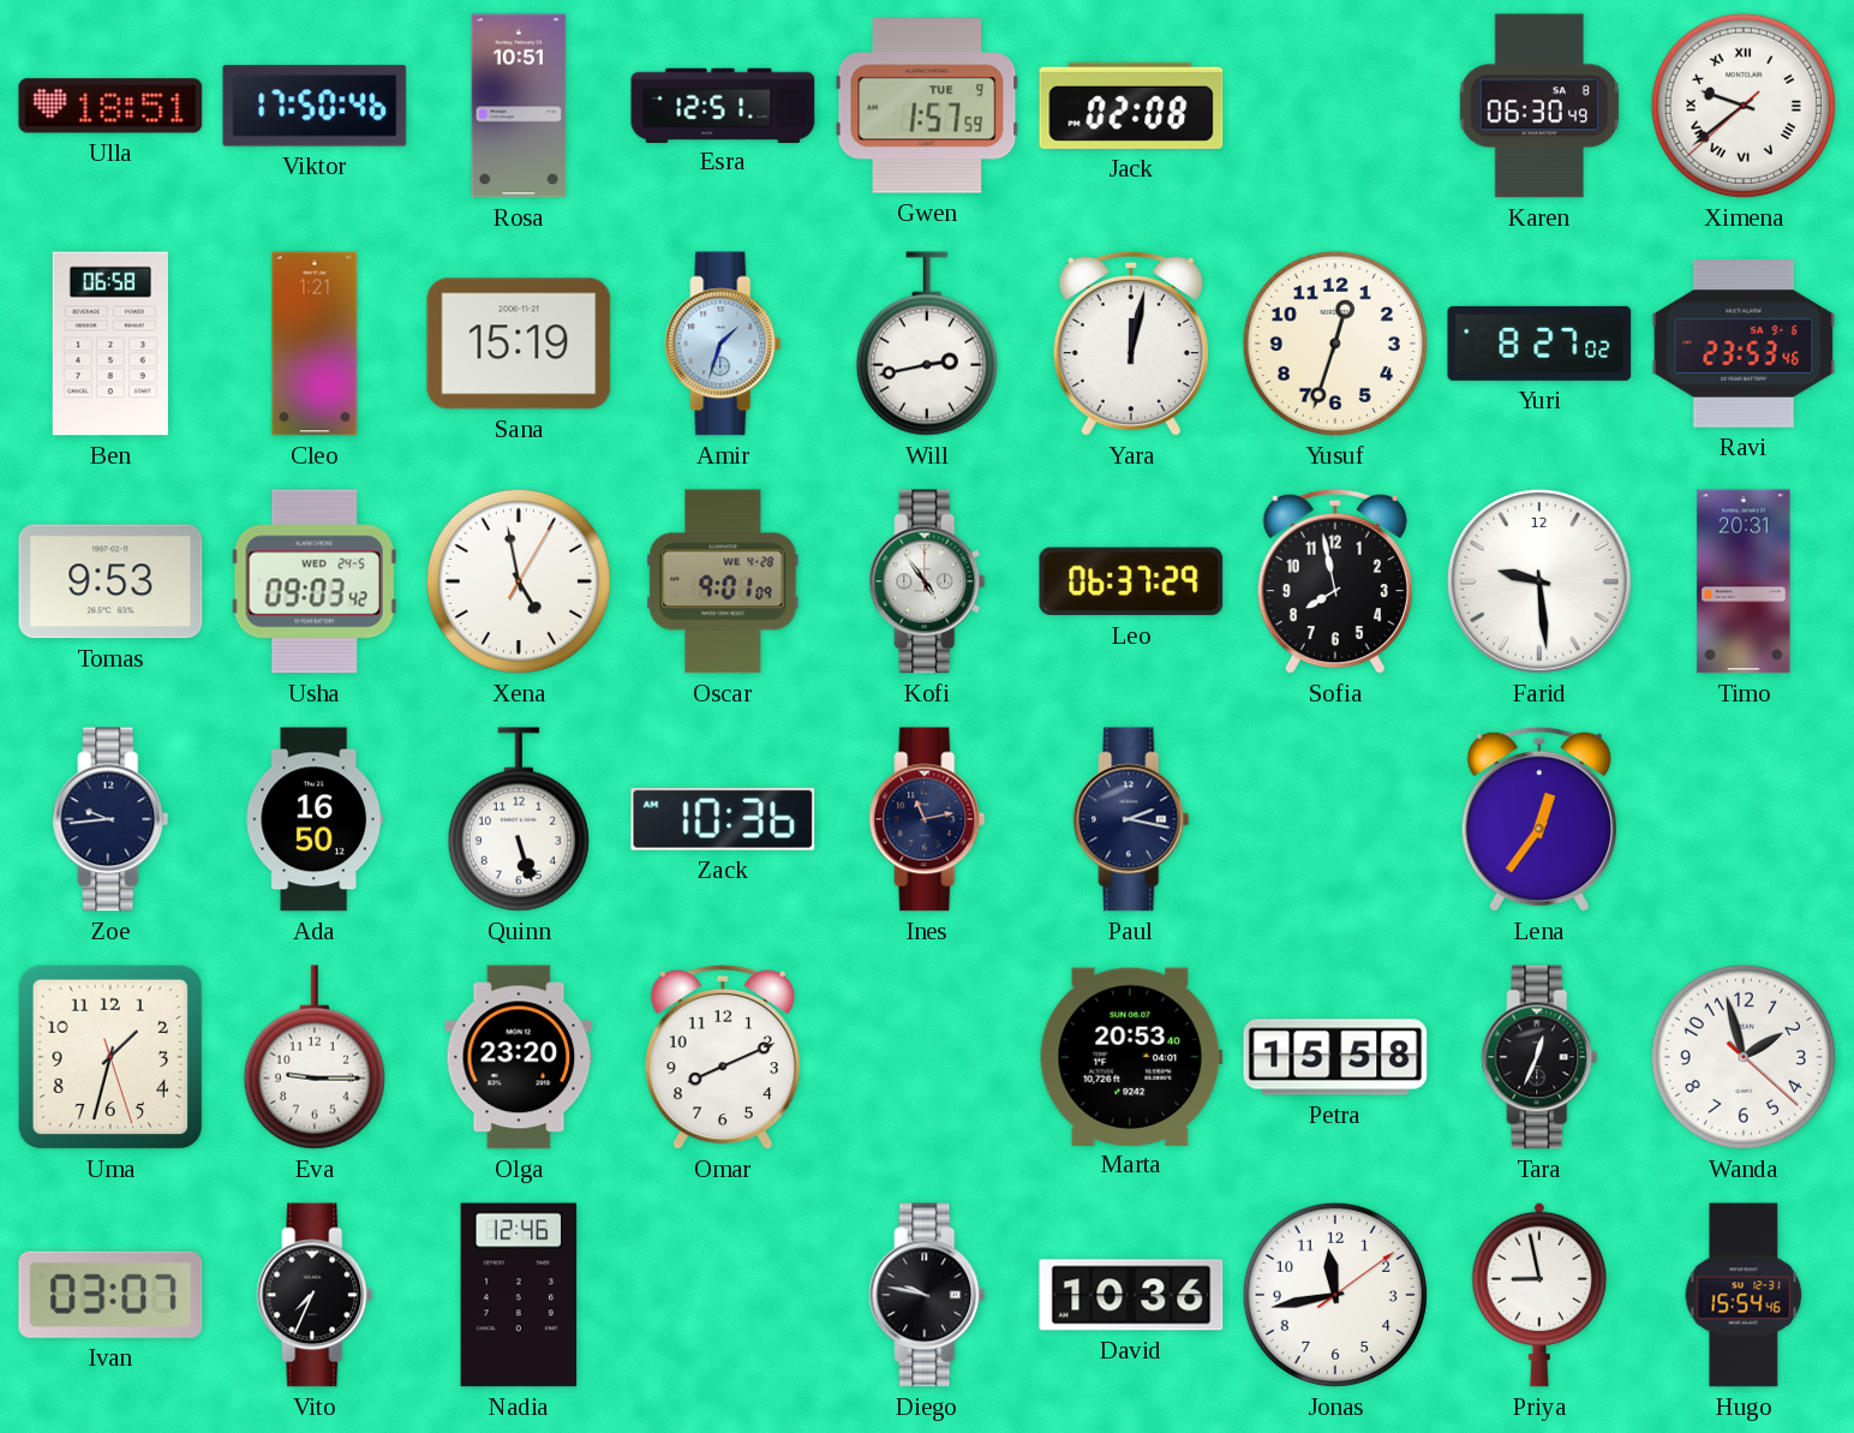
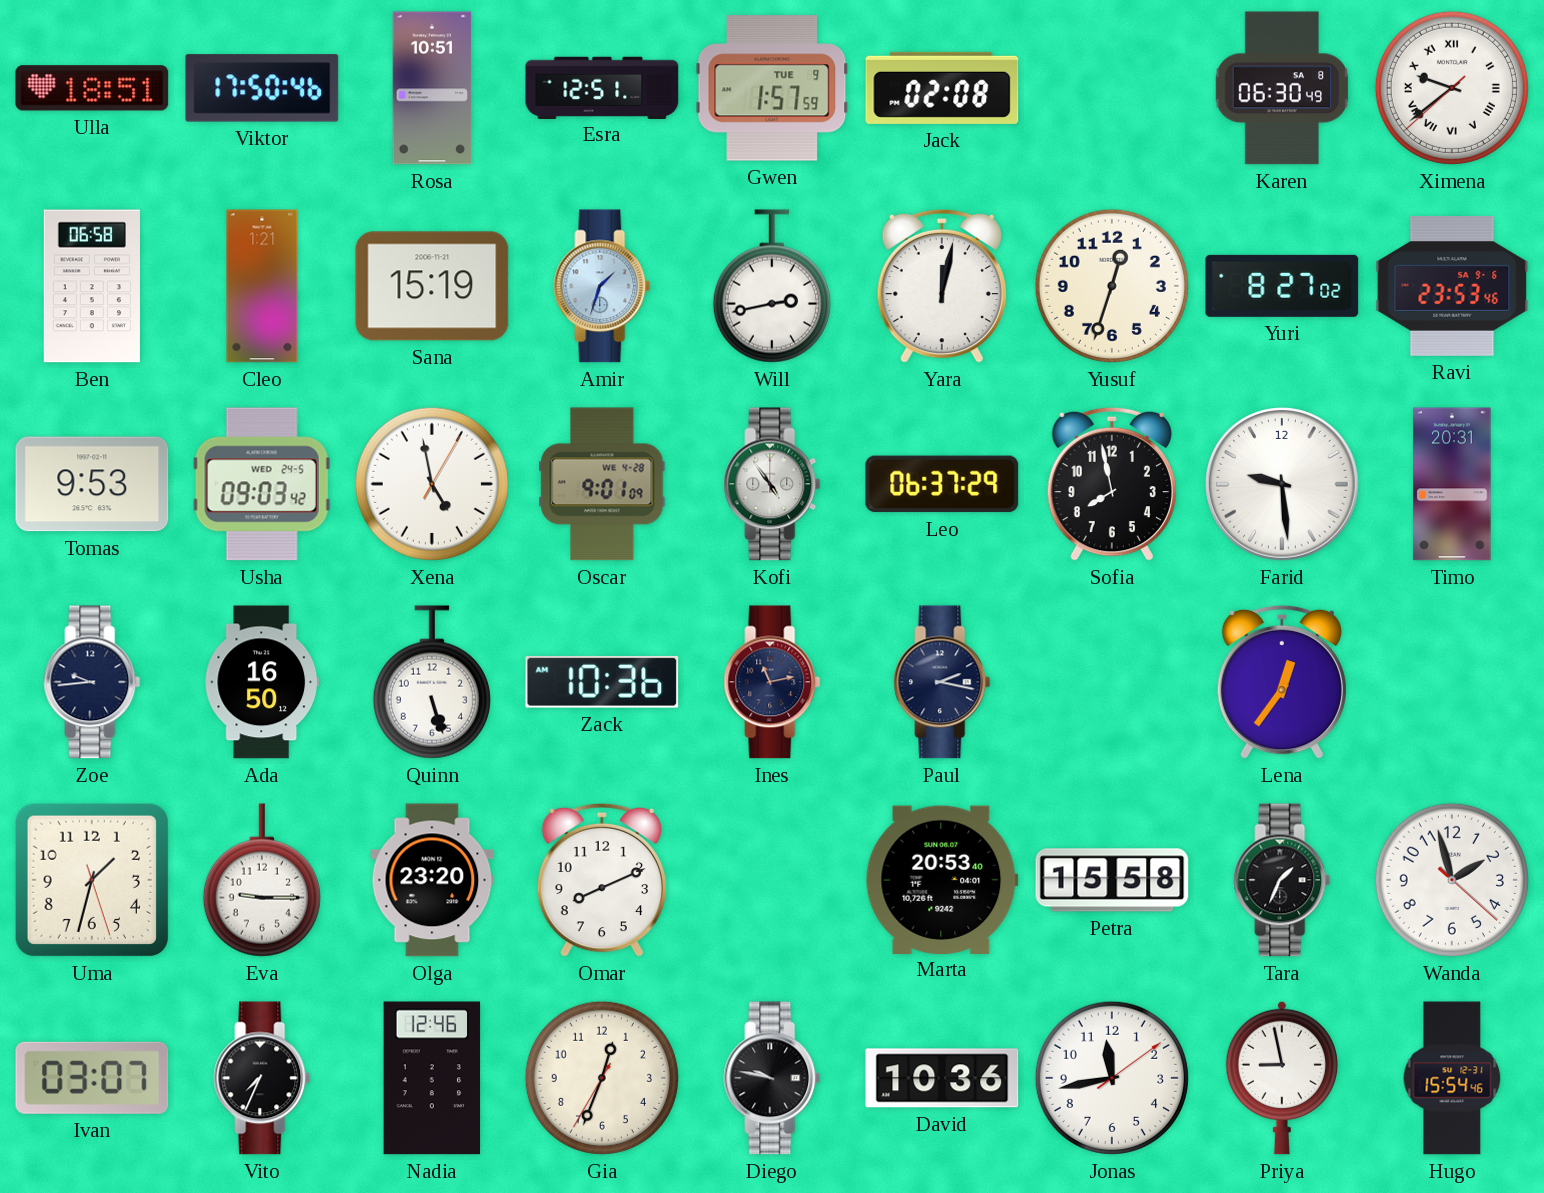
Tara: 12:34 -> 1:34
Gia: none -> 12:33
